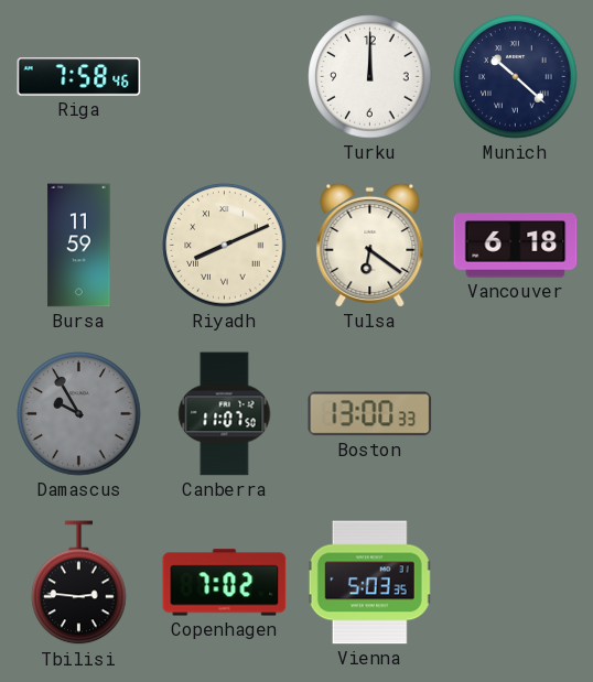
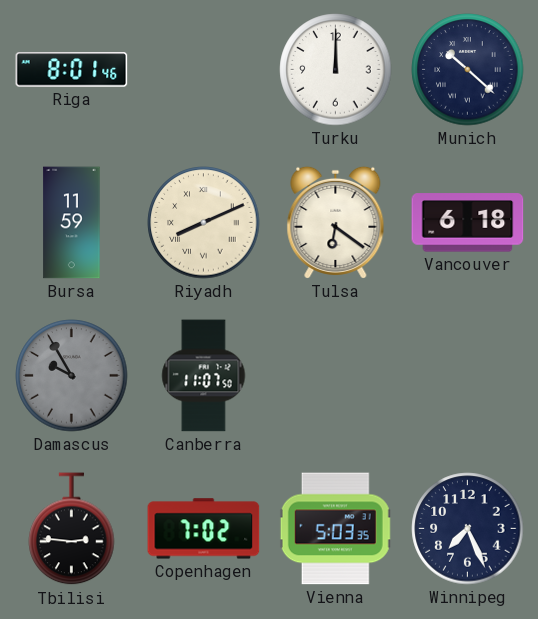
Riga: 7:58 -> 8:01
Boston: 13:00 -> none
Winnipeg: none -> 7:26
